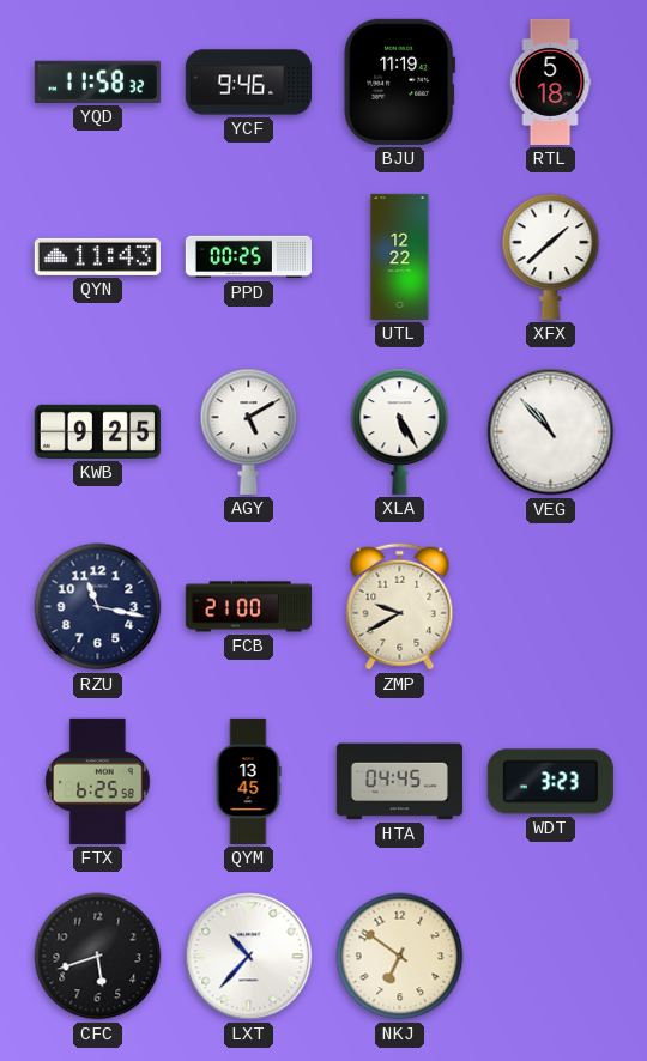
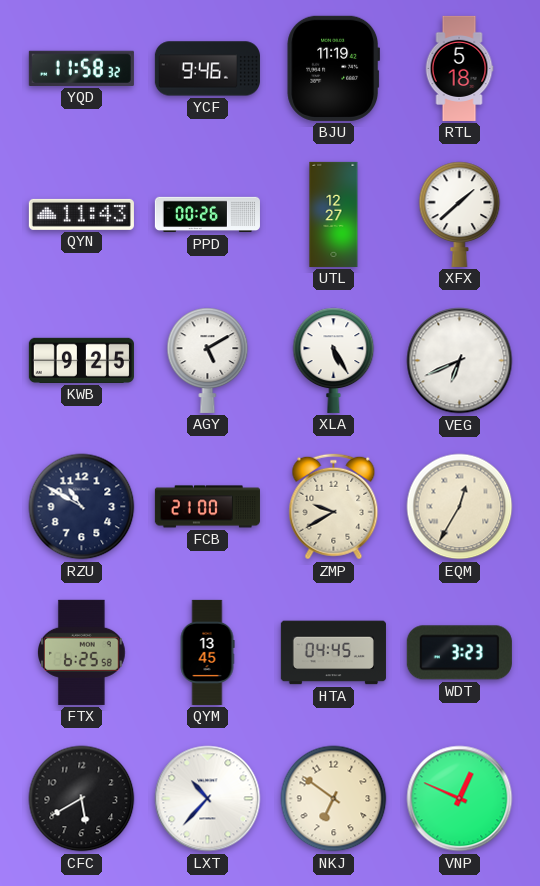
PPD: 00:25 -> 00:26
UTL: 12:22 -> 12:27
VEG: 10:53 -> 6:41
RZU: 11:17 -> 10:50
EQM: none -> 12:35
CFC: 5:42 -> 5:40
VNP: none -> 12:49
